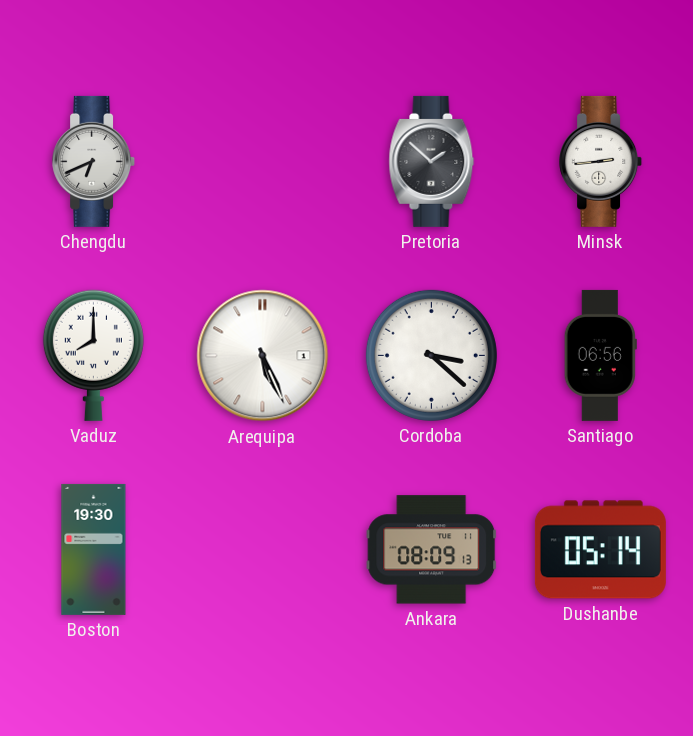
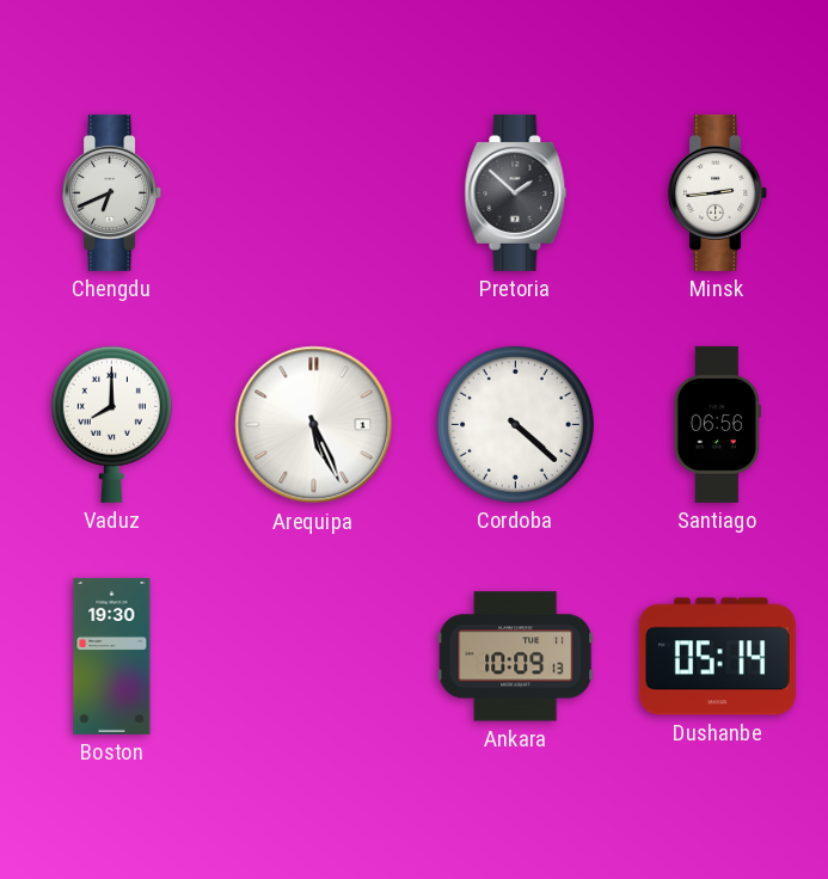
Cordoba: 3:22 -> 4:22
Ankara: 08:09 -> 10:09
